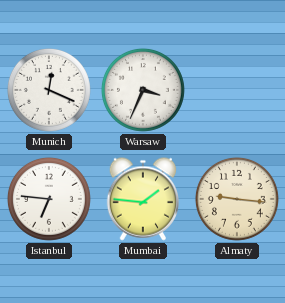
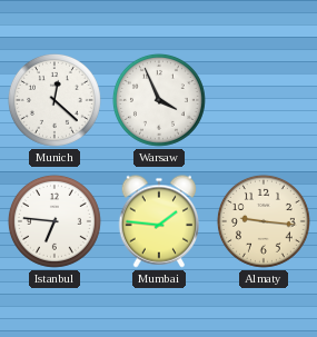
Munich: 12:19 -> 12:22
Warsaw: 3:34 -> 3:56
